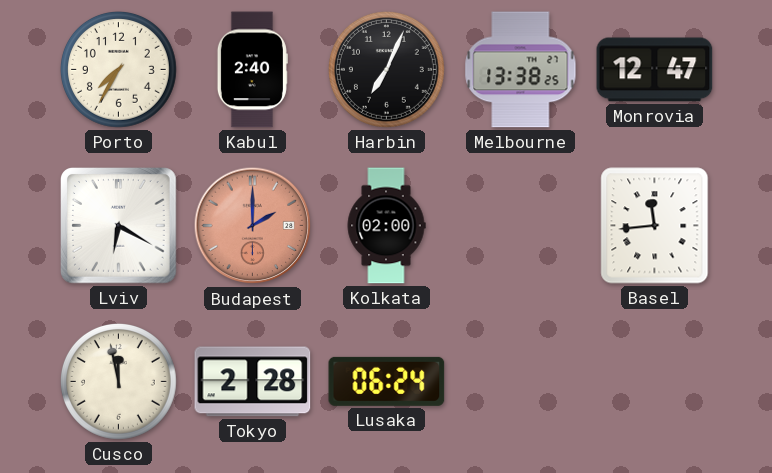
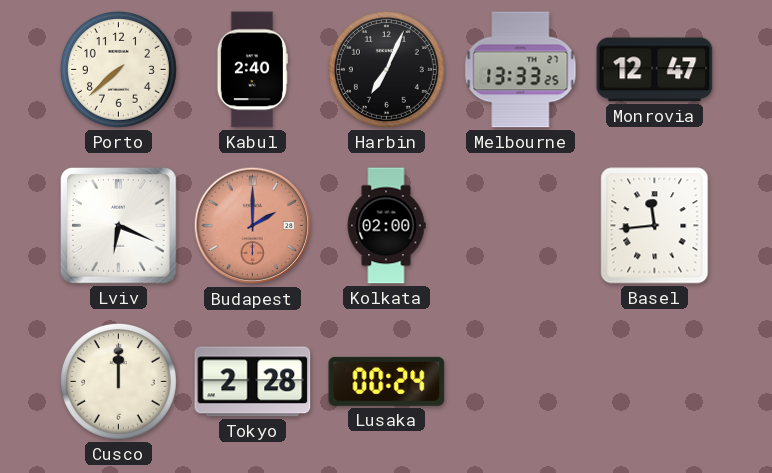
Porto: 7:35 -> 7:38
Melbourne: 13:38 -> 13:33
Lviv: 6:20 -> 6:19
Cusco: 11:58 -> 12:00
Lusaka: 06:24 -> 00:24
